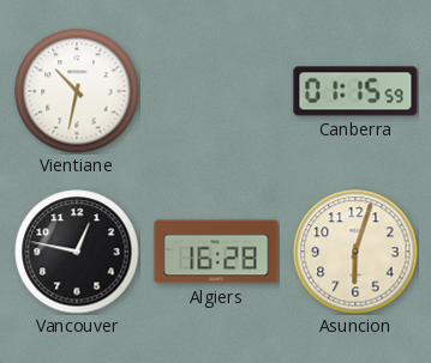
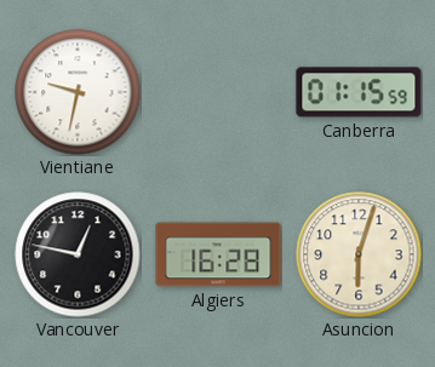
Vientiane: 10:32 -> 9:32
